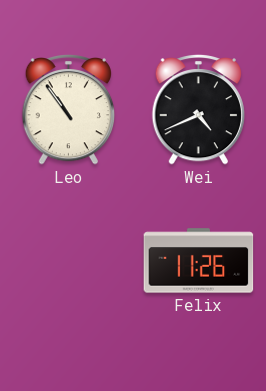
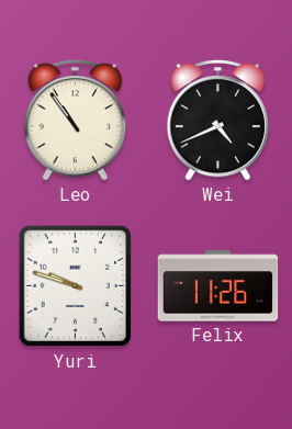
Yuri: none -> 9:48
